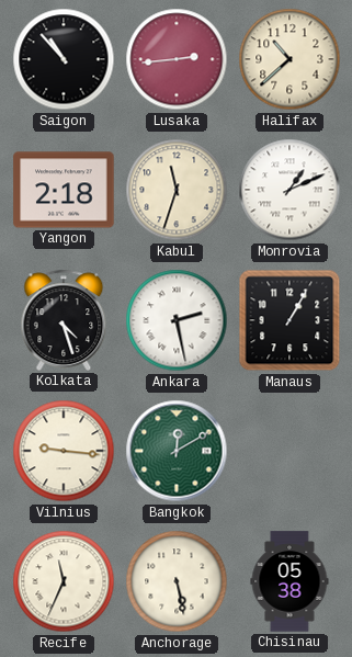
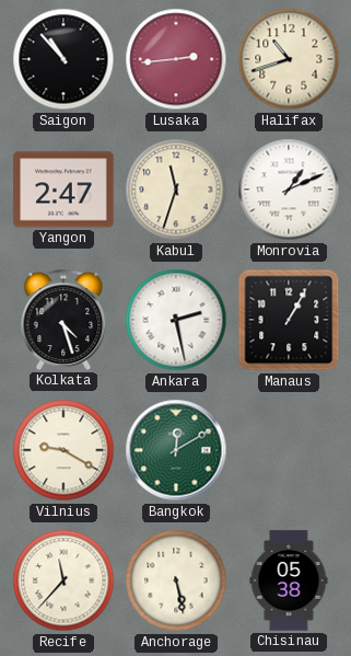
Halifax: 10:38 -> 10:42
Yangon: 2:18 -> 2:47
Vilnius: 9:16 -> 9:20
Recife: 11:34 -> 11:37
